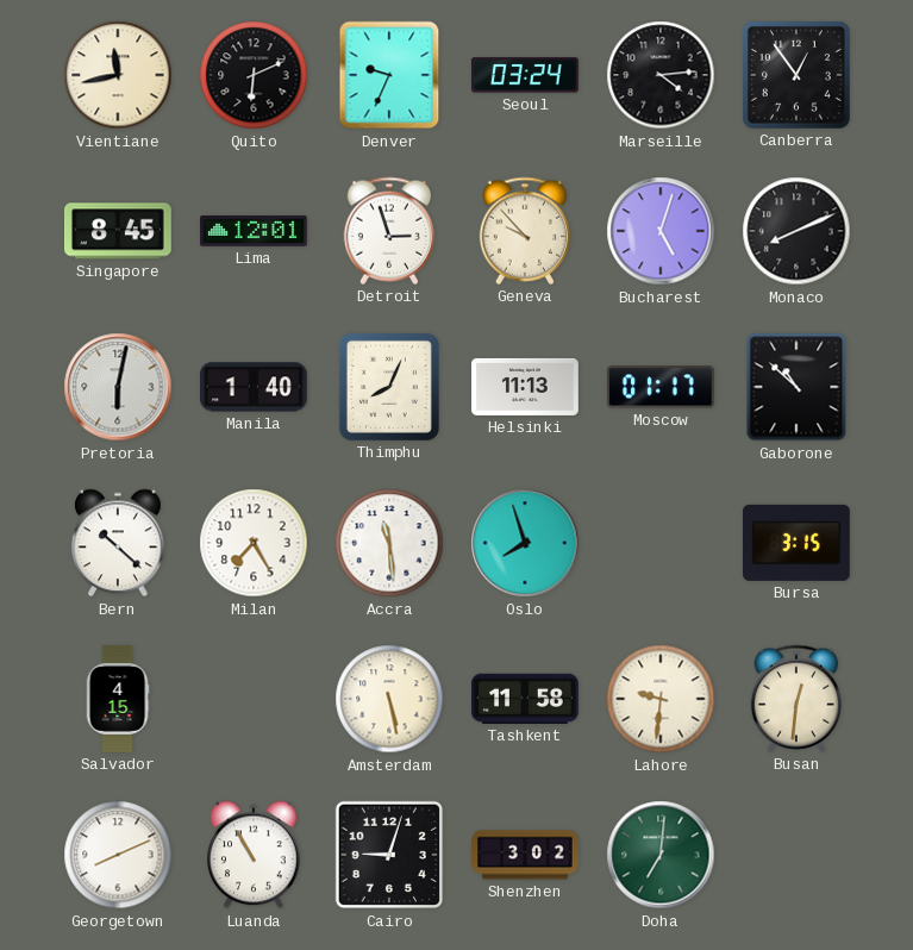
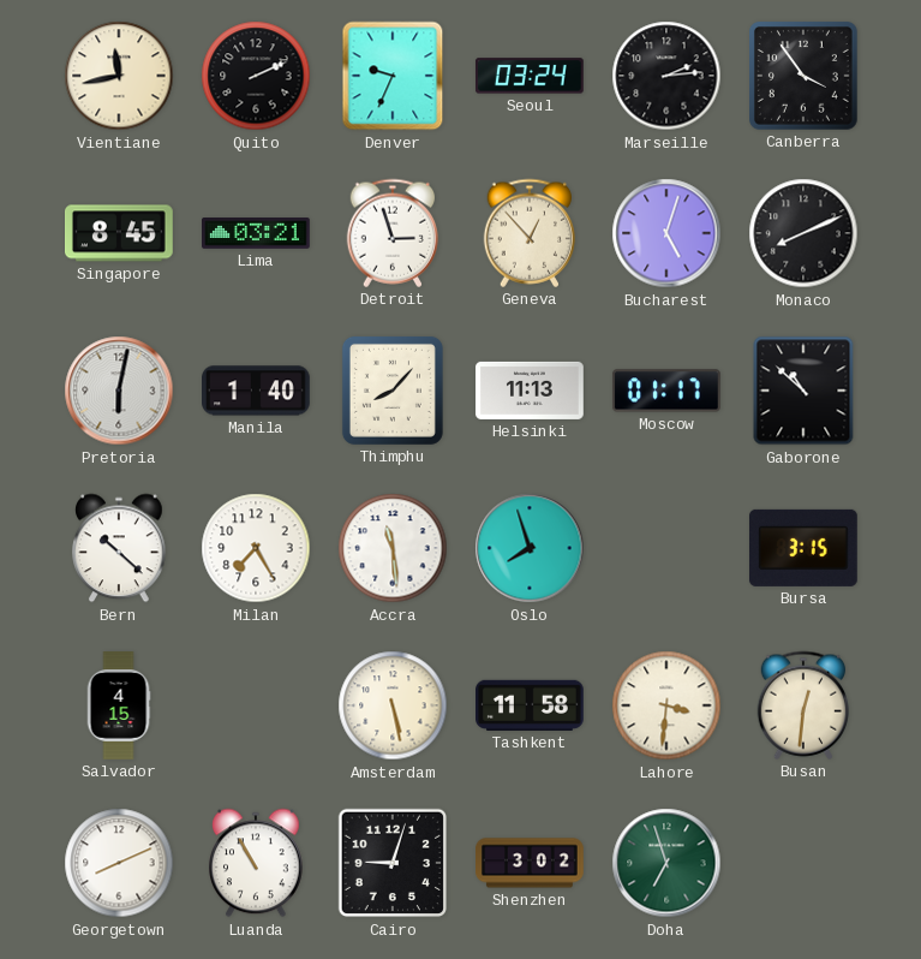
Quito: 6:11 -> 2:11
Marseille: 4:14 -> 2:14
Canberra: 12:54 -> 3:54
Lima: 12:01 -> 03:21
Geneva: 9:53 -> 12:53
Thimphu: 8:04 -> 8:07
Lahore: 9:31 -> 3:31
Doha: 7:01 -> 6:57
